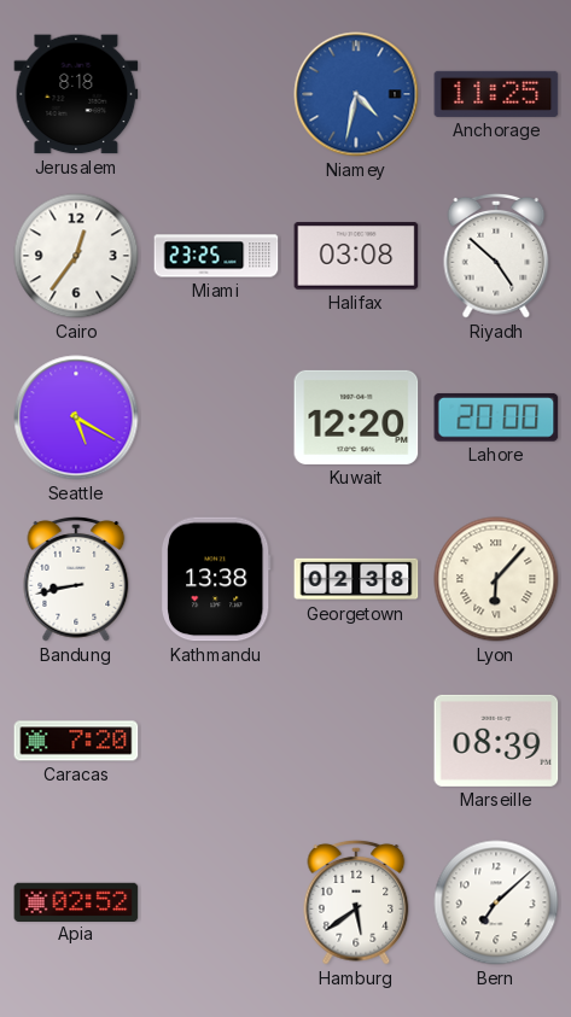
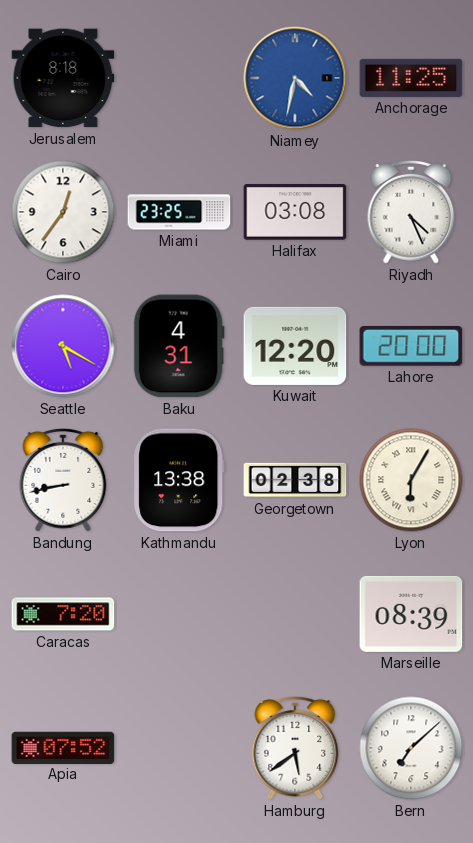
Riyadh: 4:52 -> 4:26
Baku: none -> 4:31
Lyon: 6:07 -> 6:05
Apia: 02:52 -> 07:52
